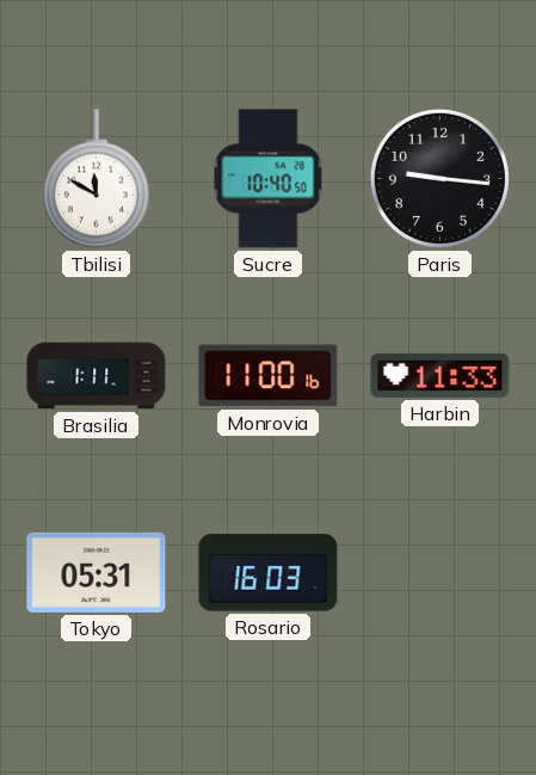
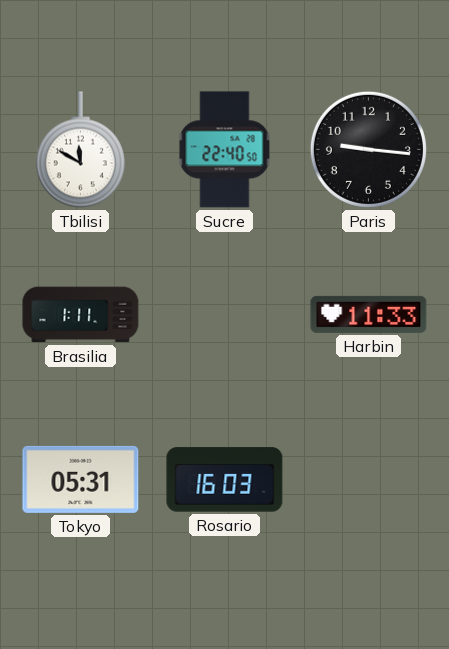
Sucre: 10:40 -> 22:40
Monrovia: 11:00 -> none
